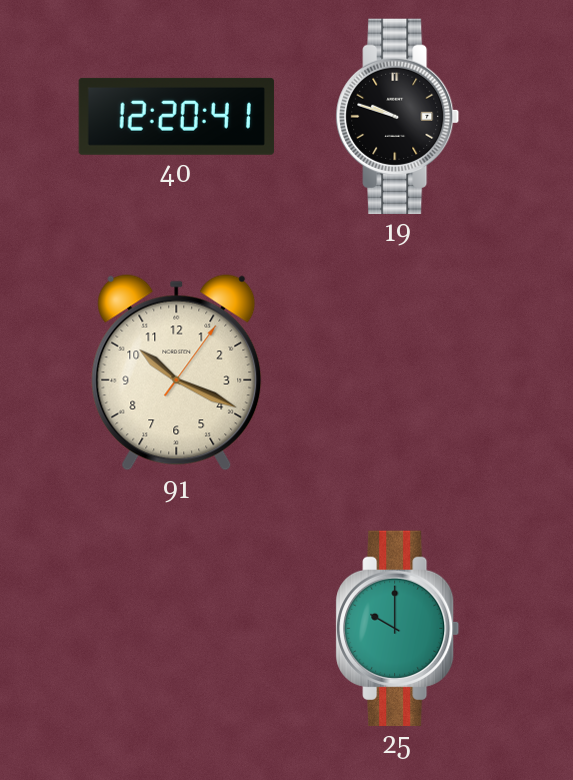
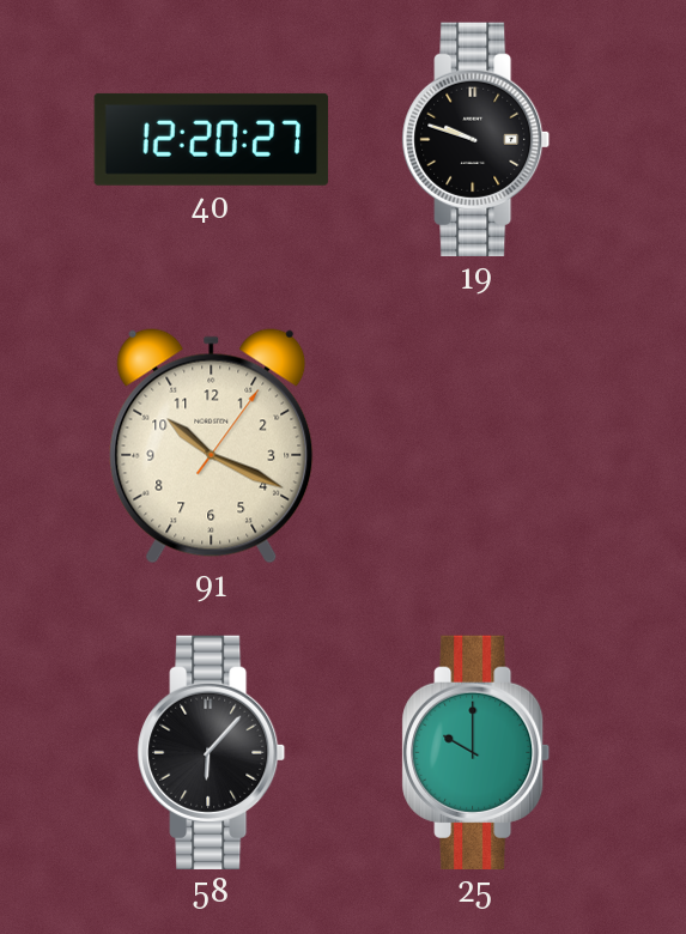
40: 12:20:41 -> 12:20:27
58: none -> 6:07
